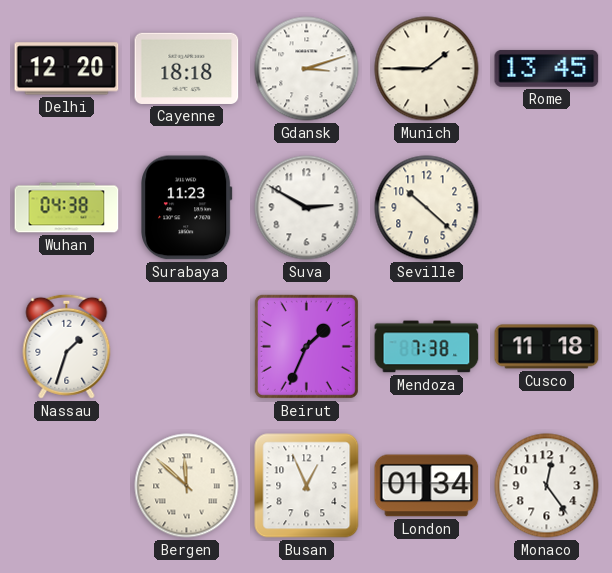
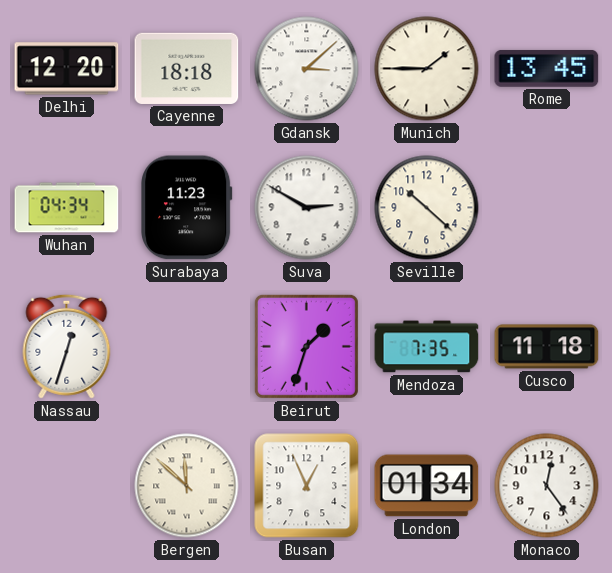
Gdansk: 3:12 -> 3:08
Wuhan: 04:38 -> 04:34
Nassau: 1:33 -> 12:33
Beirut: 1:34 -> 1:33
Mendoza: 7:38 -> 7:35
